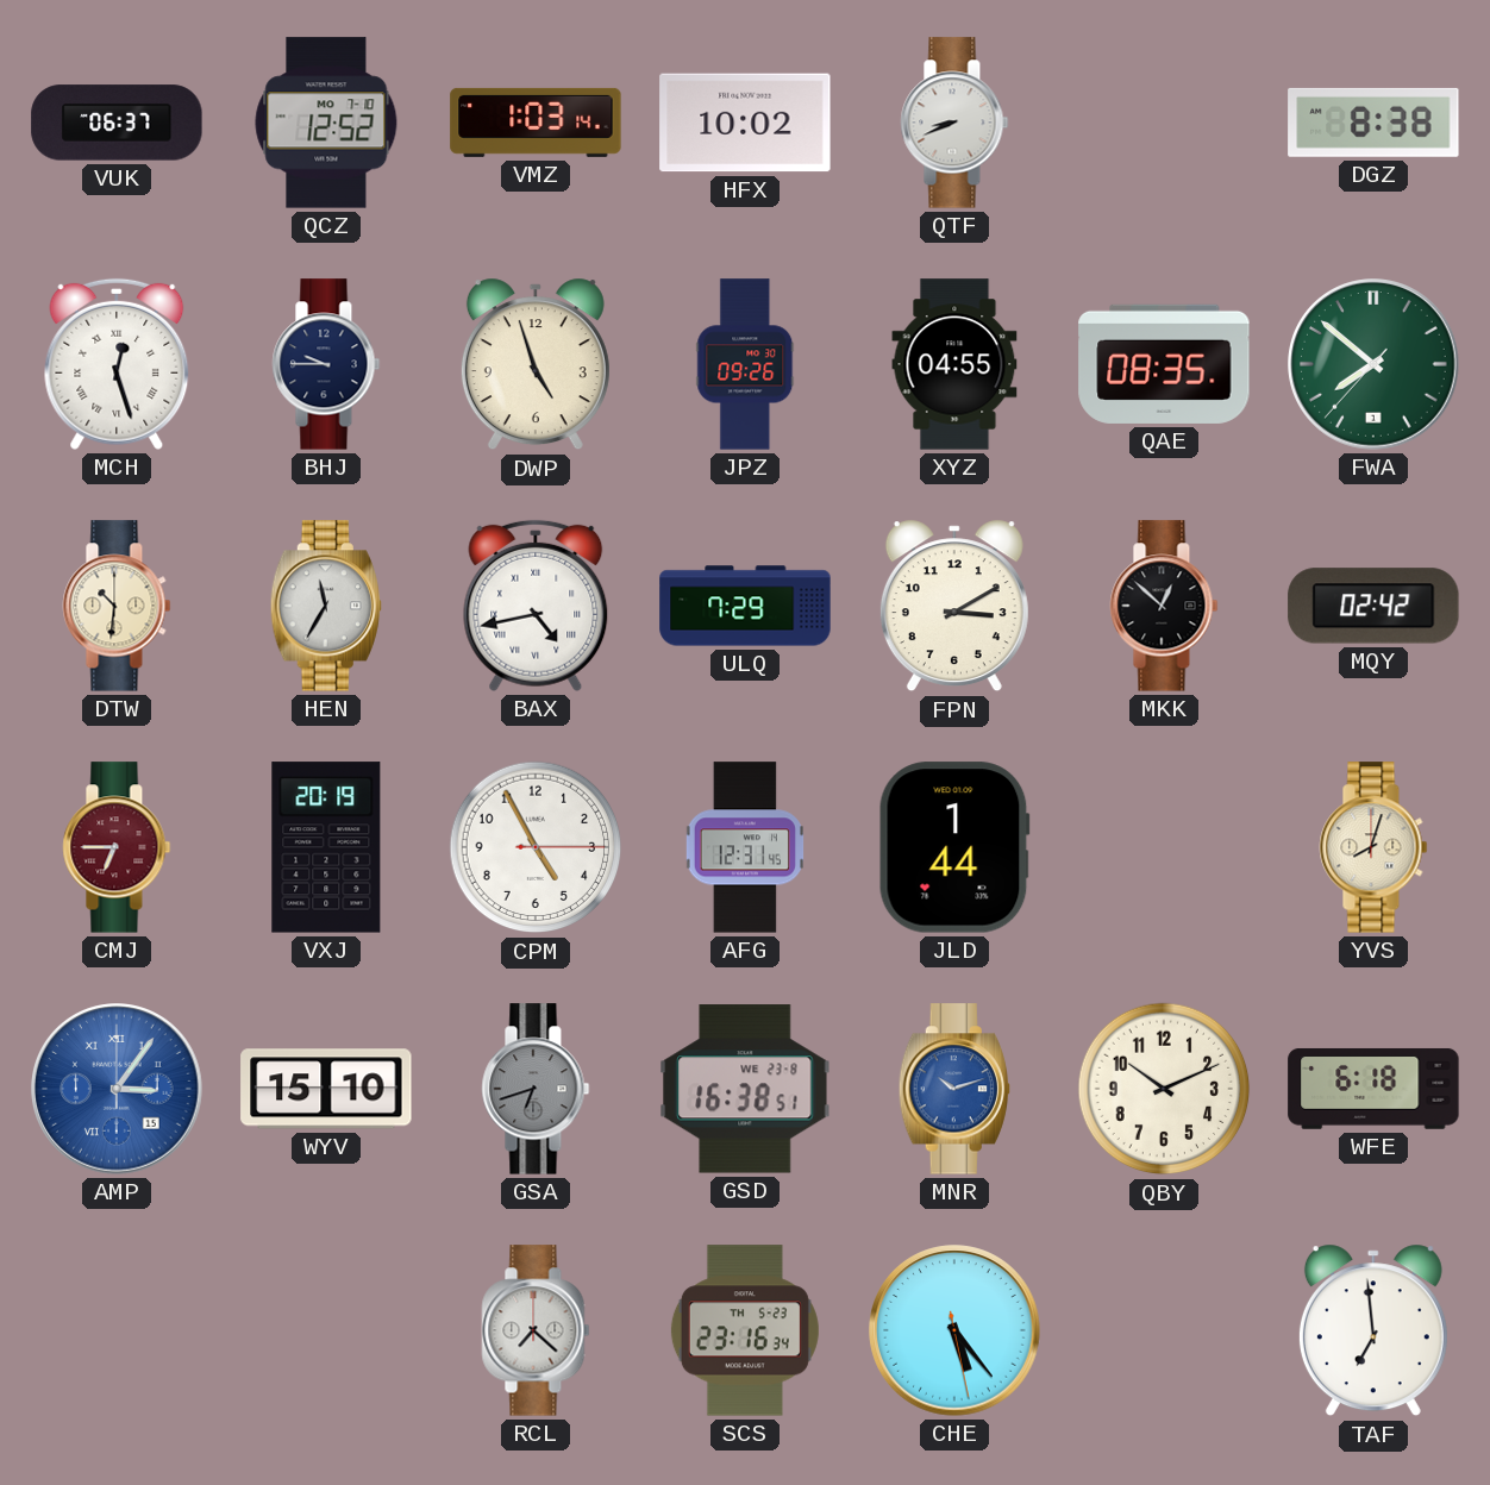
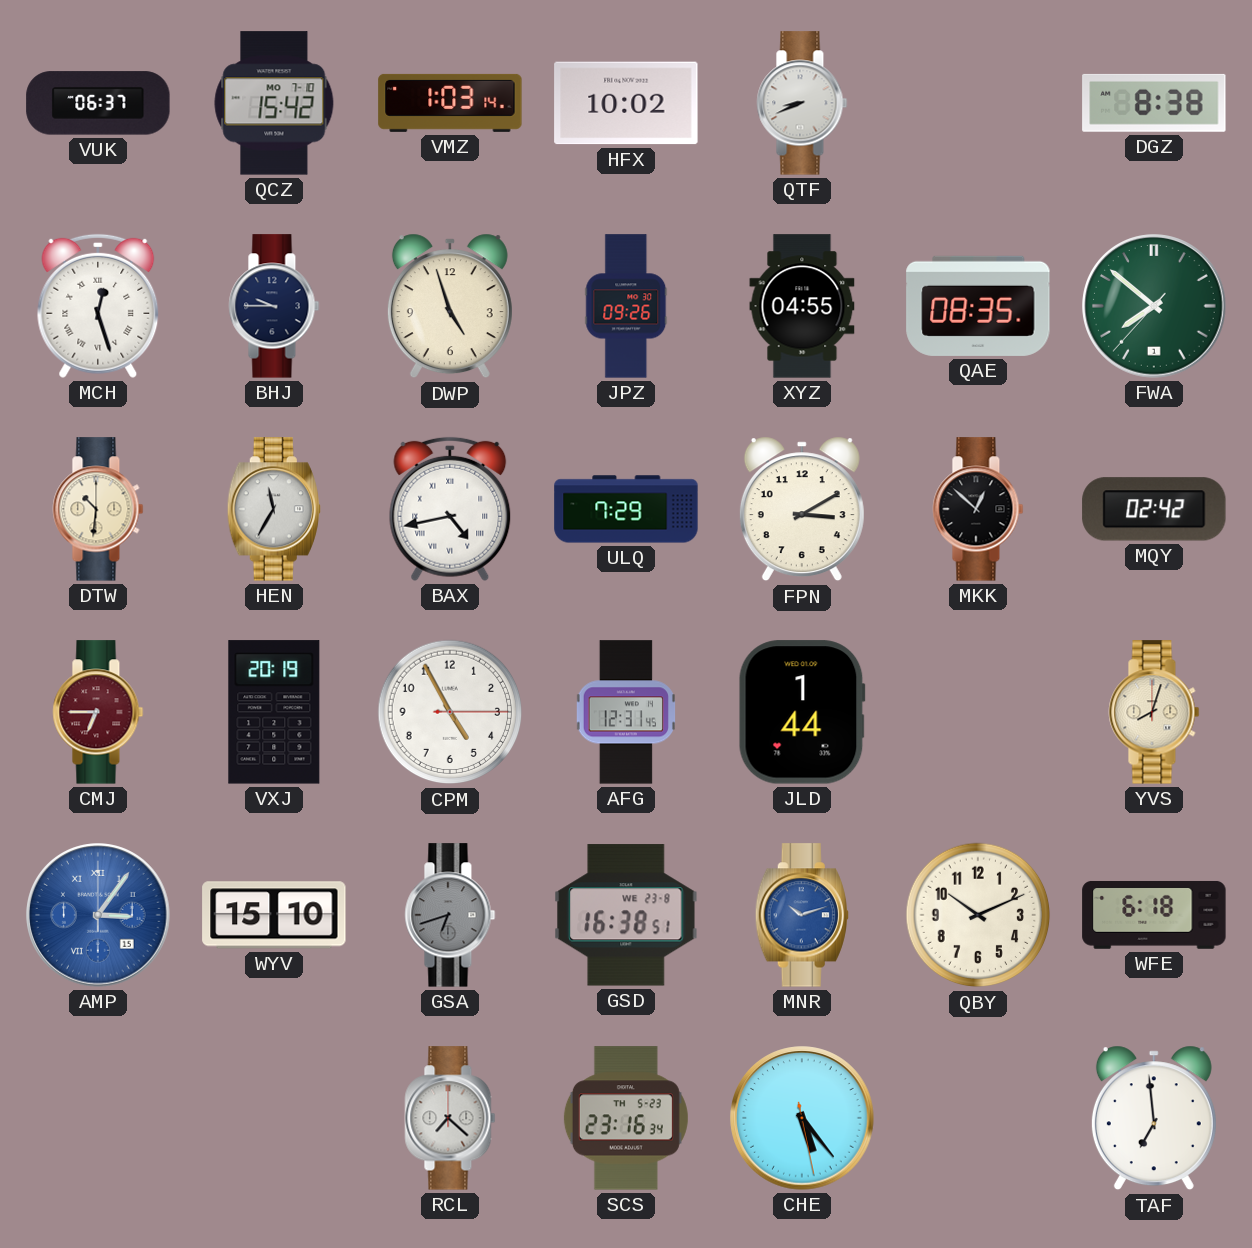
QCZ: 12:52 -> 15:42
